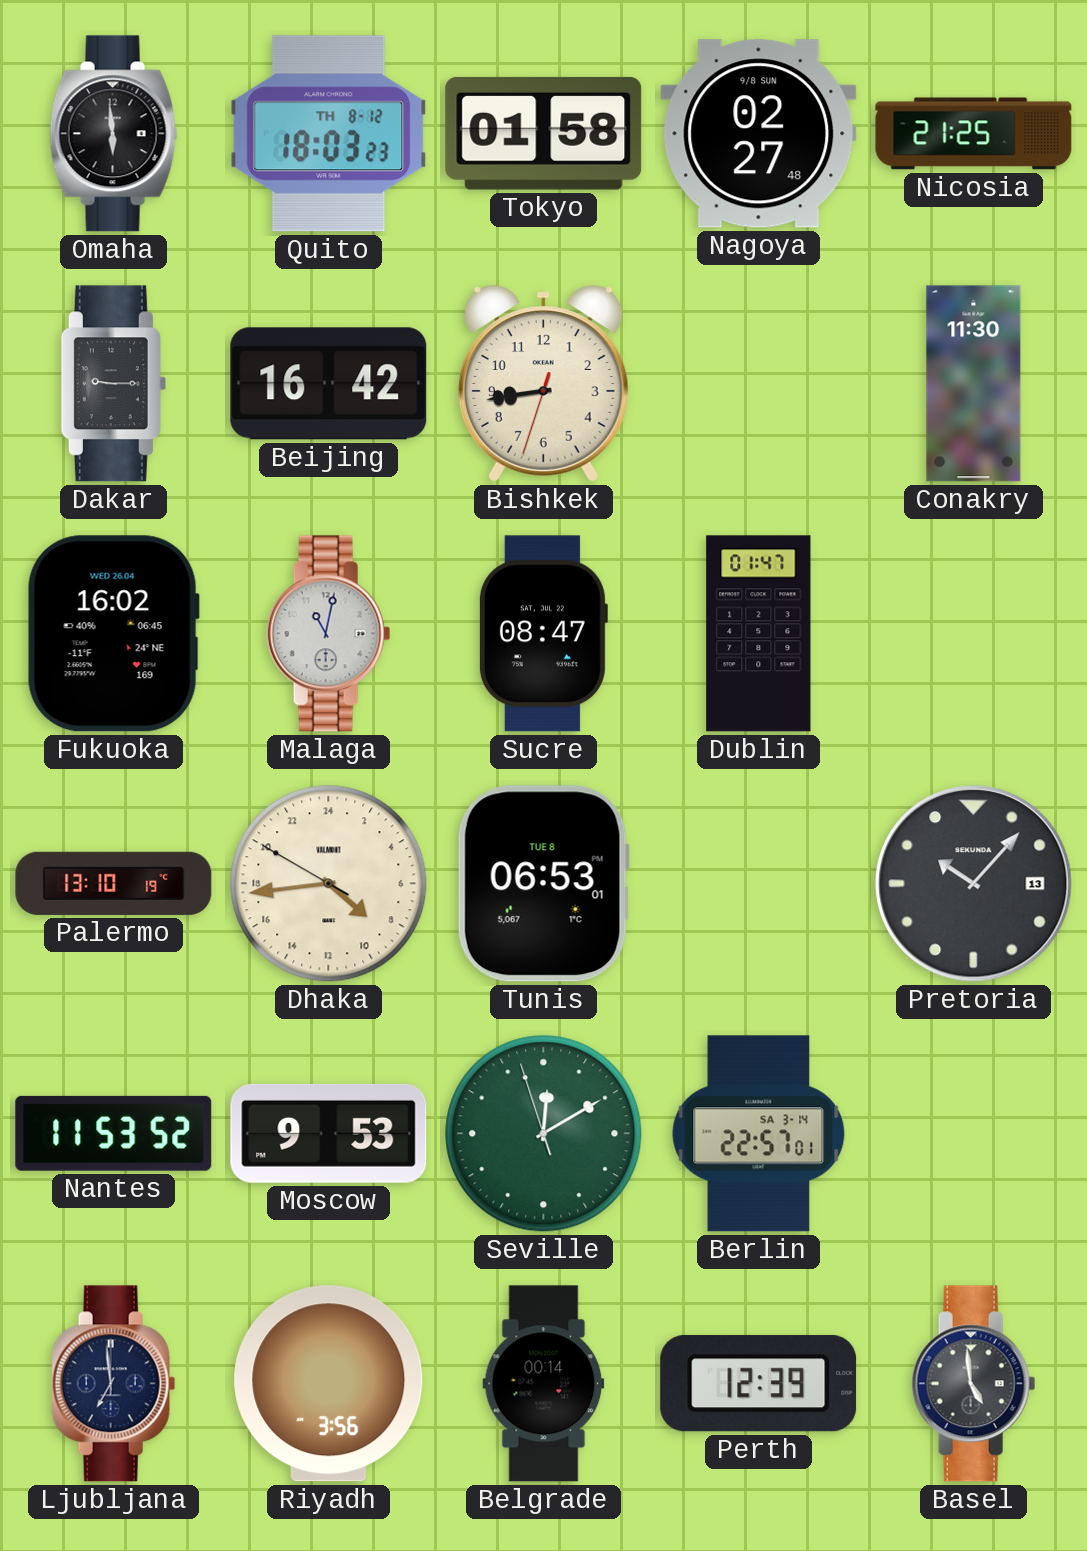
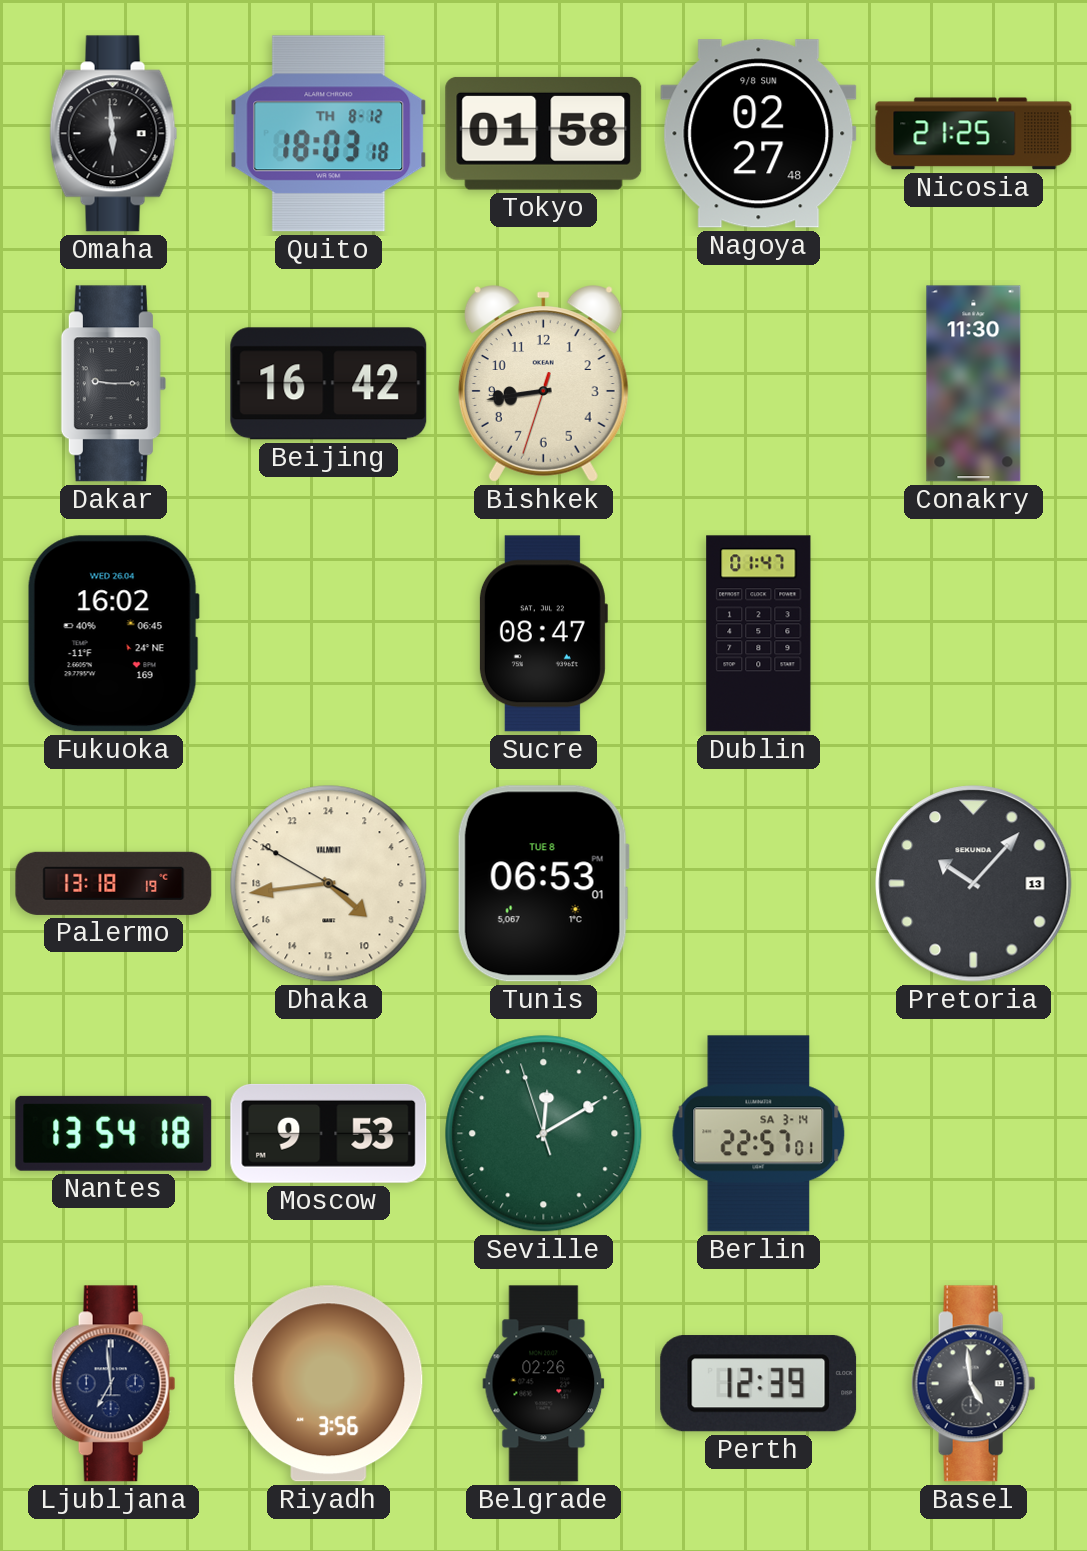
Quito: 18:03:23 -> 18:03:18
Malaga: 11:02 -> none
Palermo: 13:10 -> 13:18
Nantes: 11:53 -> 13:54
Belgrade: 00:14 -> 02:26
